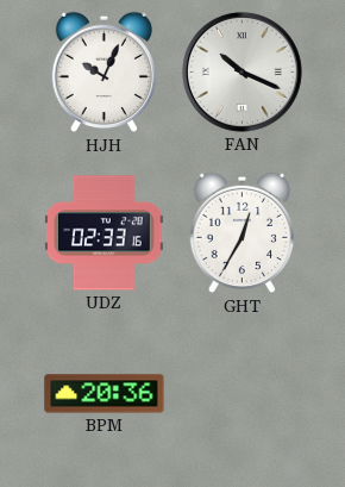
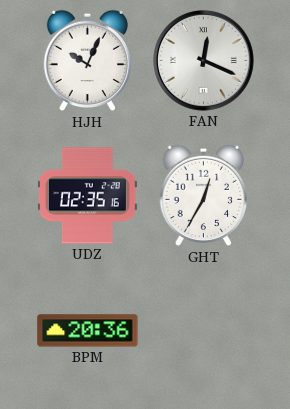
FAN: 10:19 -> 12:19
UDZ: 02:33 -> 02:35
